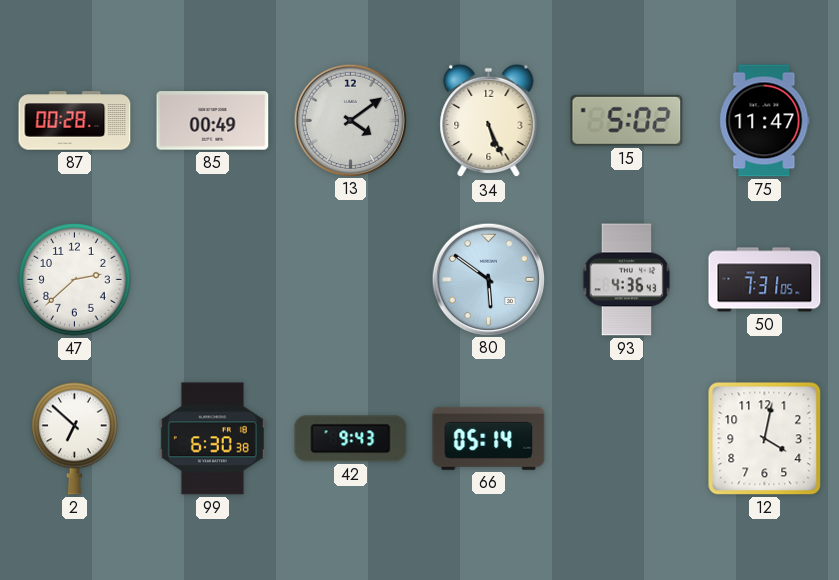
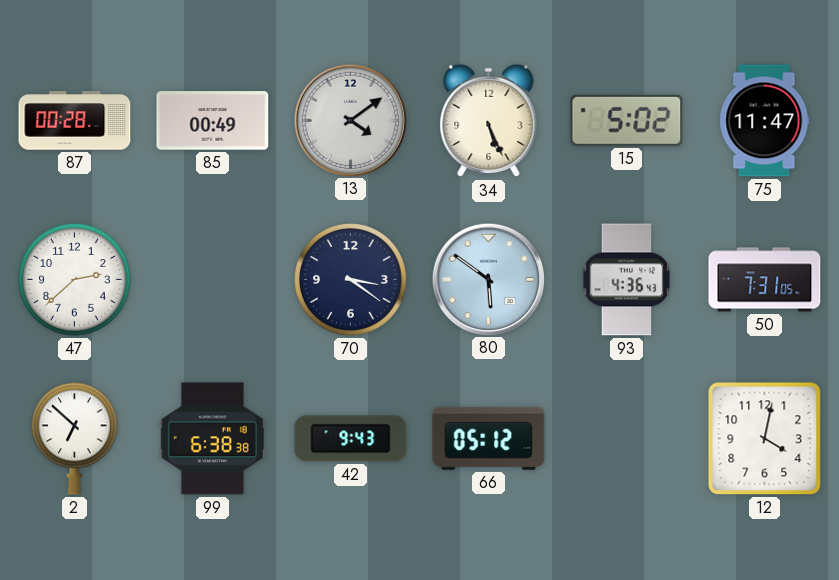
70: none -> 3:21
99: 6:30 -> 6:38
66: 05:14 -> 05:12
